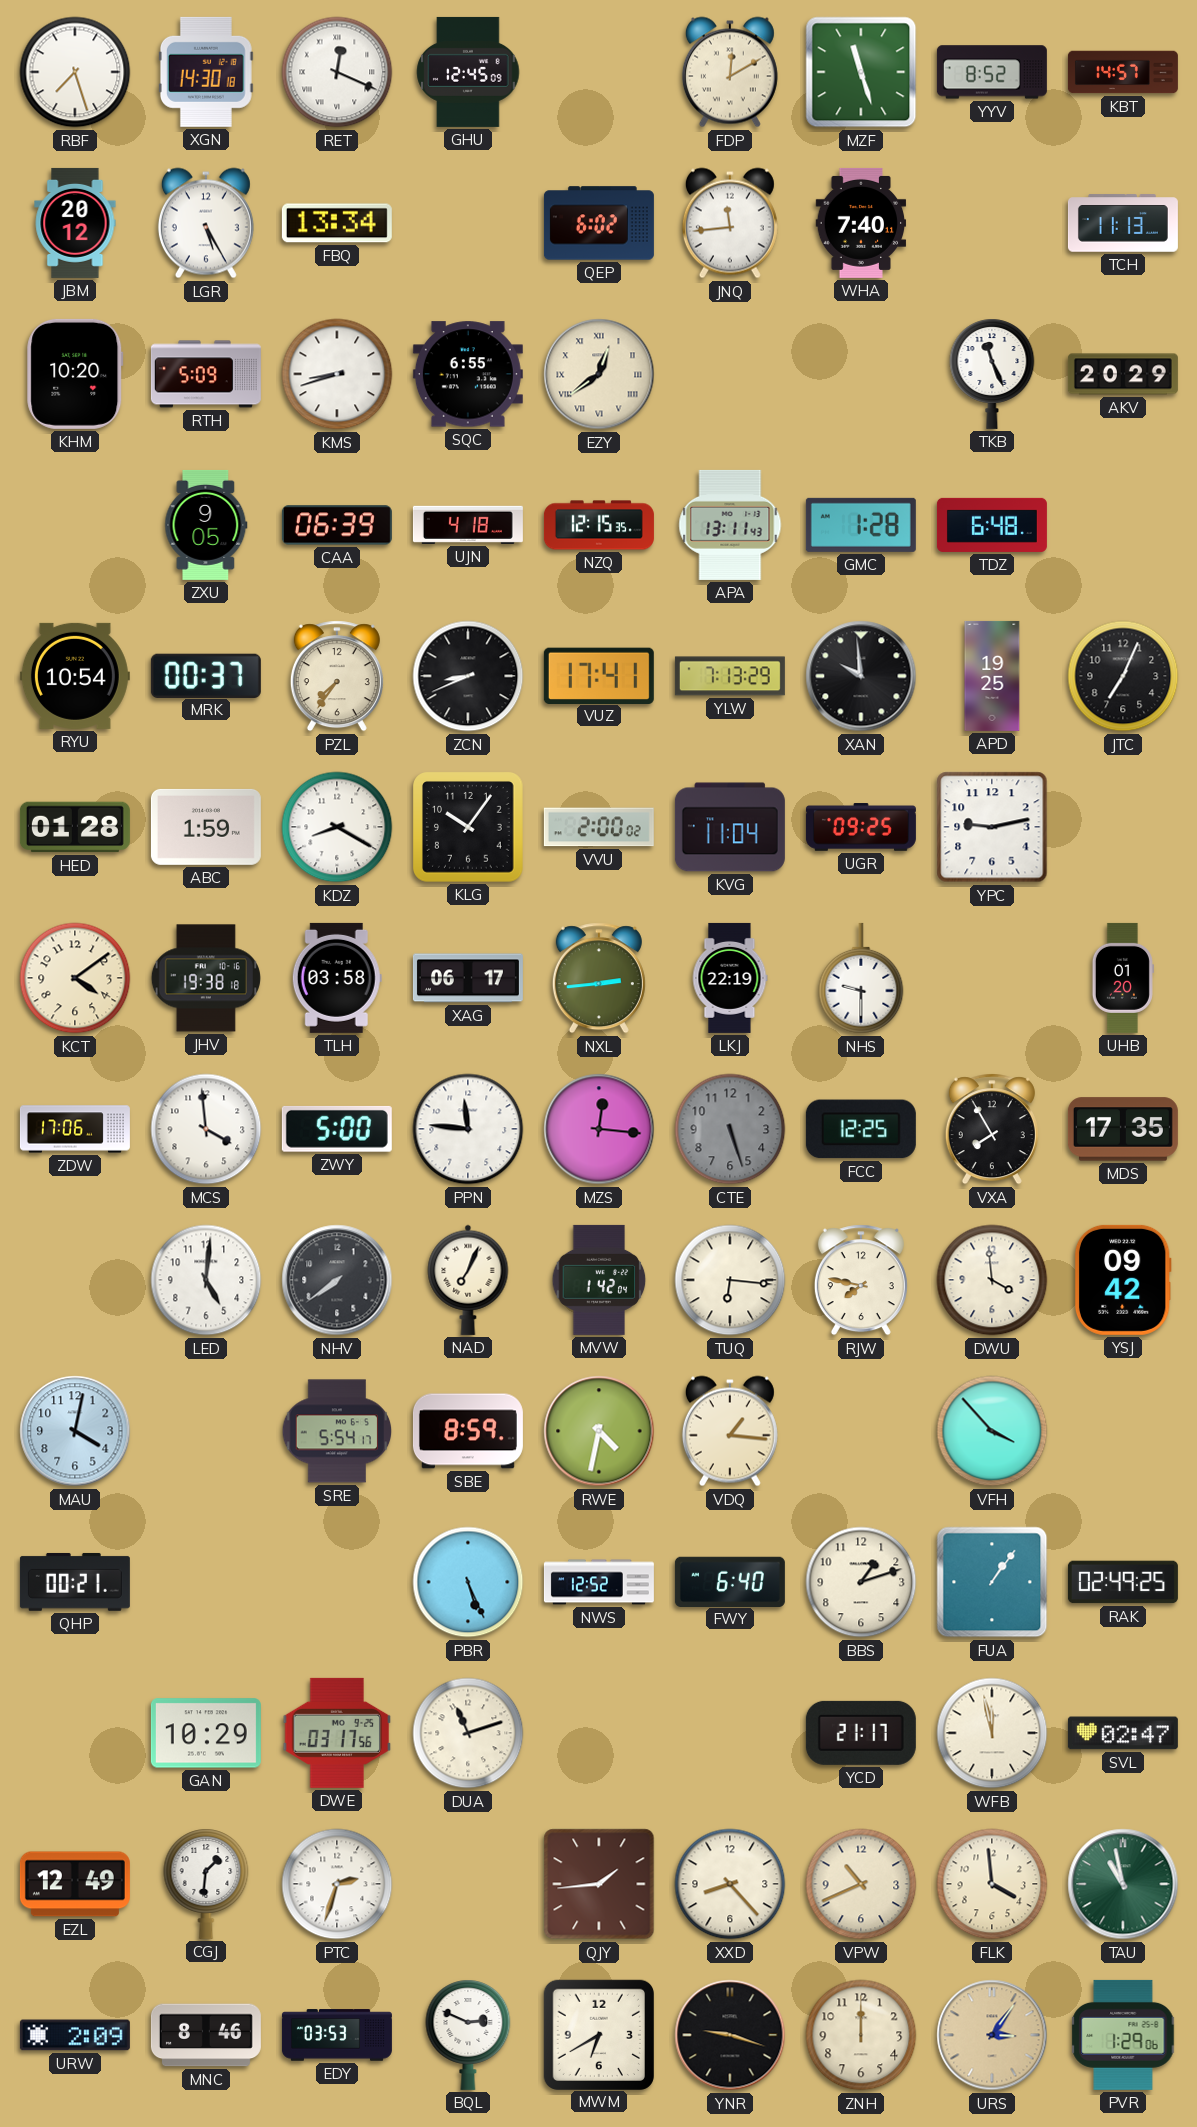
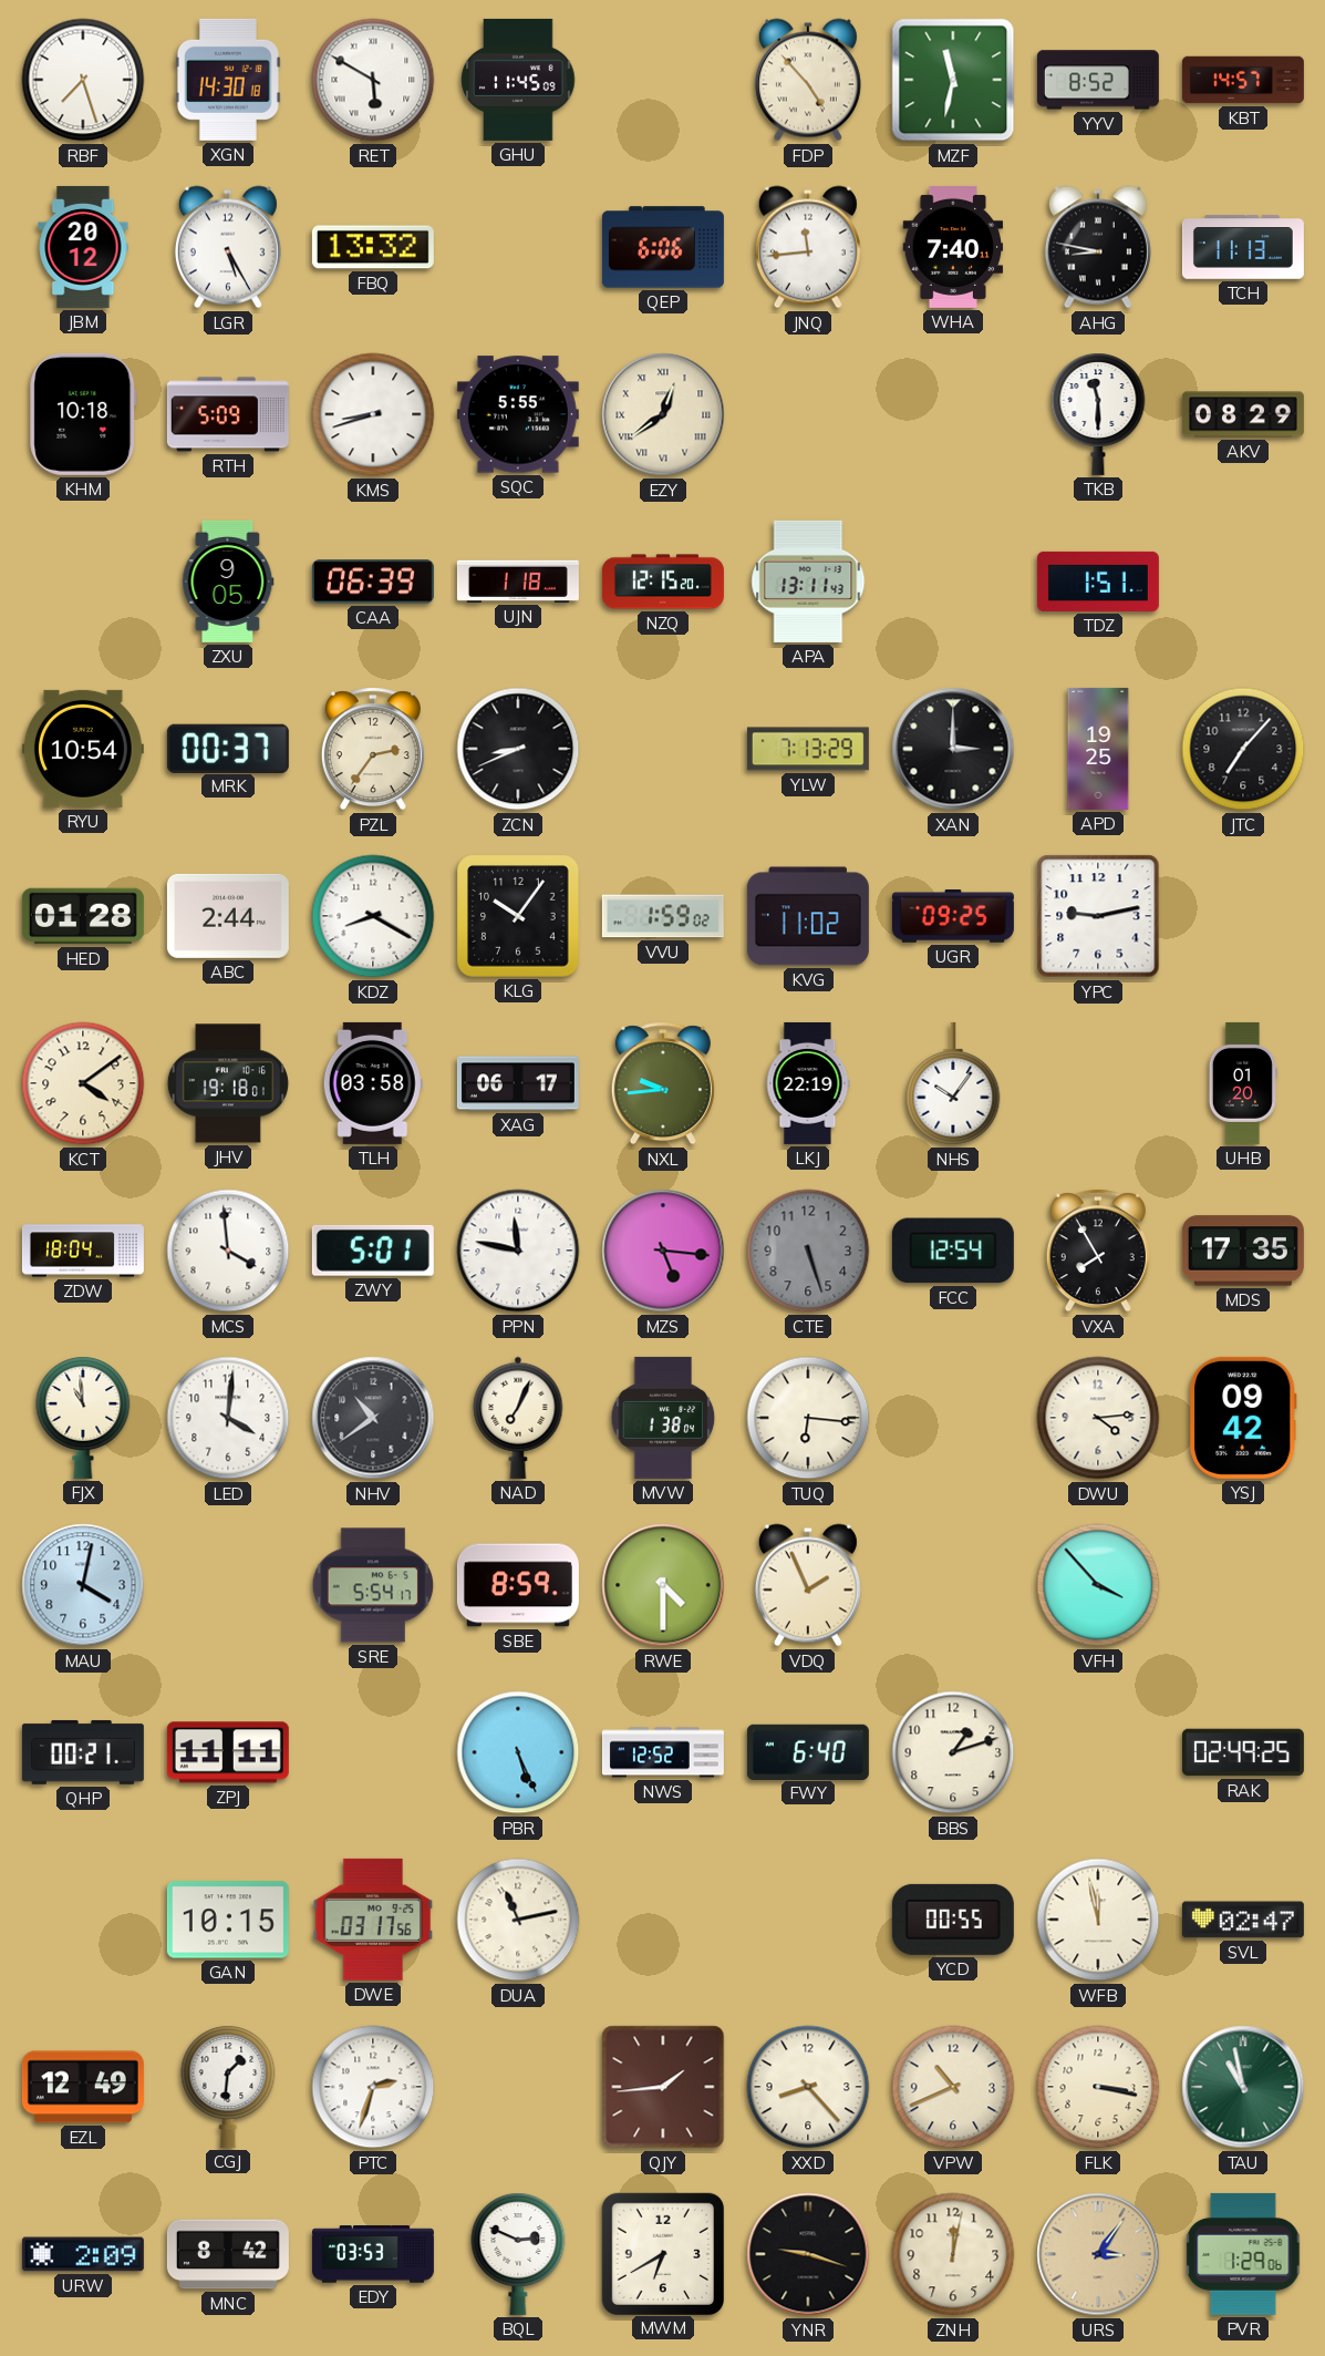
RET: 12:19 -> 5:50
GHU: 12:45 -> 11:45
FDP: 12:10 -> 4:53
MZF: 11:27 -> 11:32
FBQ: 13:34 -> 13:32
QEP: 6:02 -> 6:06
AHG: none -> 8:47
KHM: 10:20 -> 10:18
SQC: 6:55 -> 5:55
TKB: 11:26 -> 11:30
AKV: 20:29 -> 08:29
UJN: 4:18 -> 1:18
NZQ: 12:15:35 -> 12:15:20
GMC: 1:28 -> none
TDZ: 6:48 -> 1:51
PZL: 7:36 -> 2:36
VUZ: 17:41 -> none
XAN: 9:59 -> 3:00
JTC: 7:04 -> 7:07
ABC: 1:59 -> 2:44
VVU: 2:00 -> 1:59
KVG: 11:04 -> 11:02
JHV: 19:38 -> 19:18
NXL: 2:44 -> 9:44
NHS: 9:30 -> 10:06
ZDW: 17:06 -> 18:04
ZWY: 5:00 -> 5:01
PPN: 11:46 -> 11:47
MZS: 12:16 -> 5:16
FCC: 12:25 -> 12:54
FJX: none -> 10:59
LED: 5:01 -> 4:01
NHV: 7:39 -> 10:39
MVW: 1:42 -> 1:38
RJW: 7:47 -> none
DWU: 3:59 -> 4:14
RWE: 4:32 -> 4:30
VDQ: 1:16 -> 1:56
ZPJ: none -> 11:11
FUA: 1:06 -> none
GAN: 10:29 -> 10:15
DUA: 11:12 -> 11:13
YCD: 21:17 -> 00:55
FLK: 3:59 -> 3:17
MNC: 8:46 -> 8:42
ZNH: 12:00 -> 12:02
